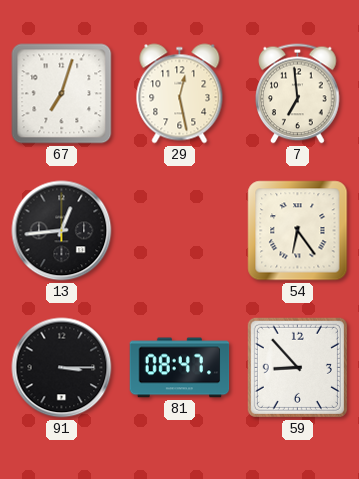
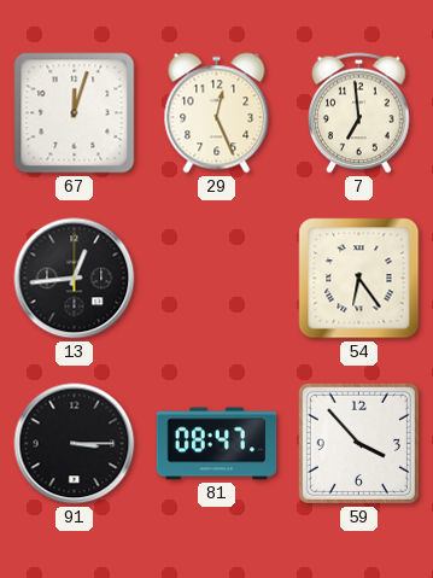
67: 7:03 -> 12:03
29: 12:28 -> 12:26
59: 8:53 -> 3:53
